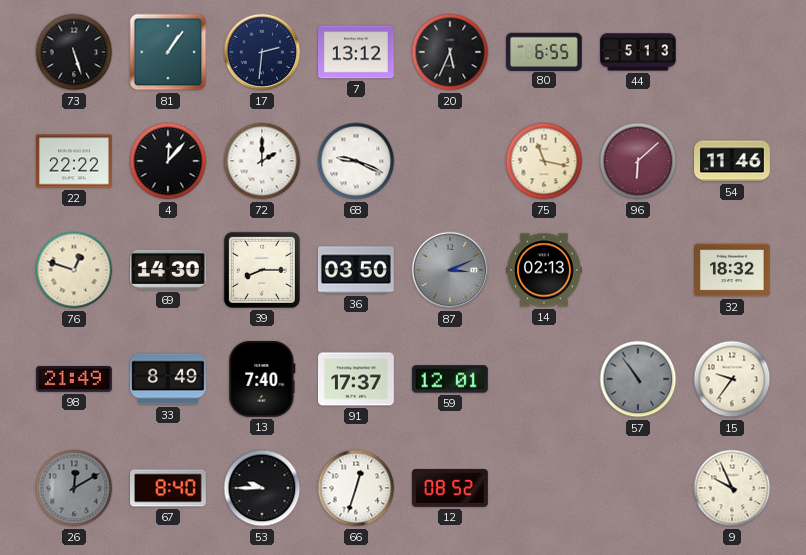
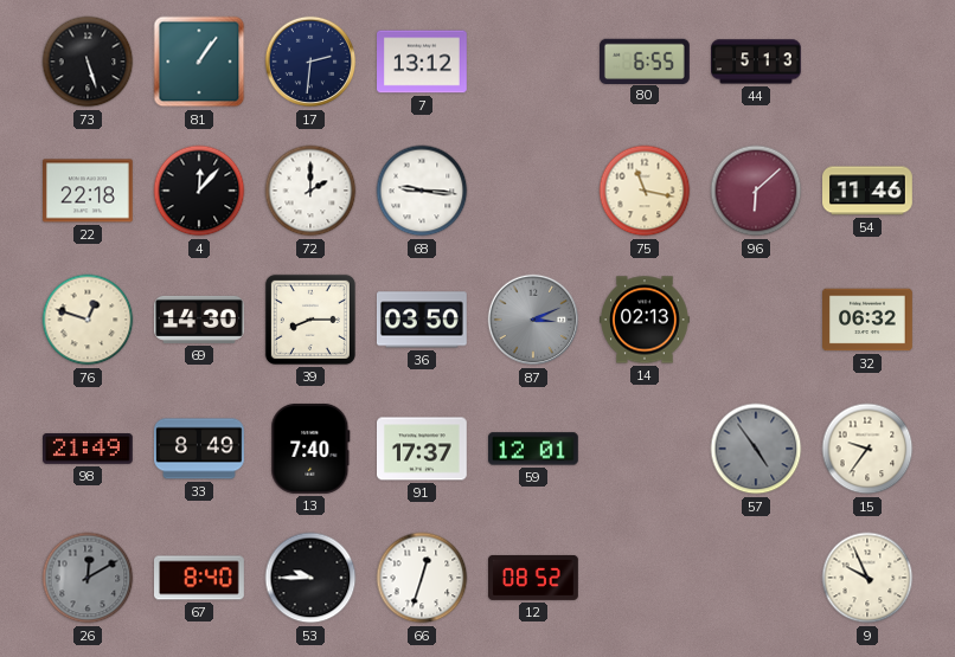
20: 5:34 -> none
22: 22:22 -> 22:18
68: 9:19 -> 9:16
32: 18:32 -> 06:32
57: 10:54 -> 4:54
